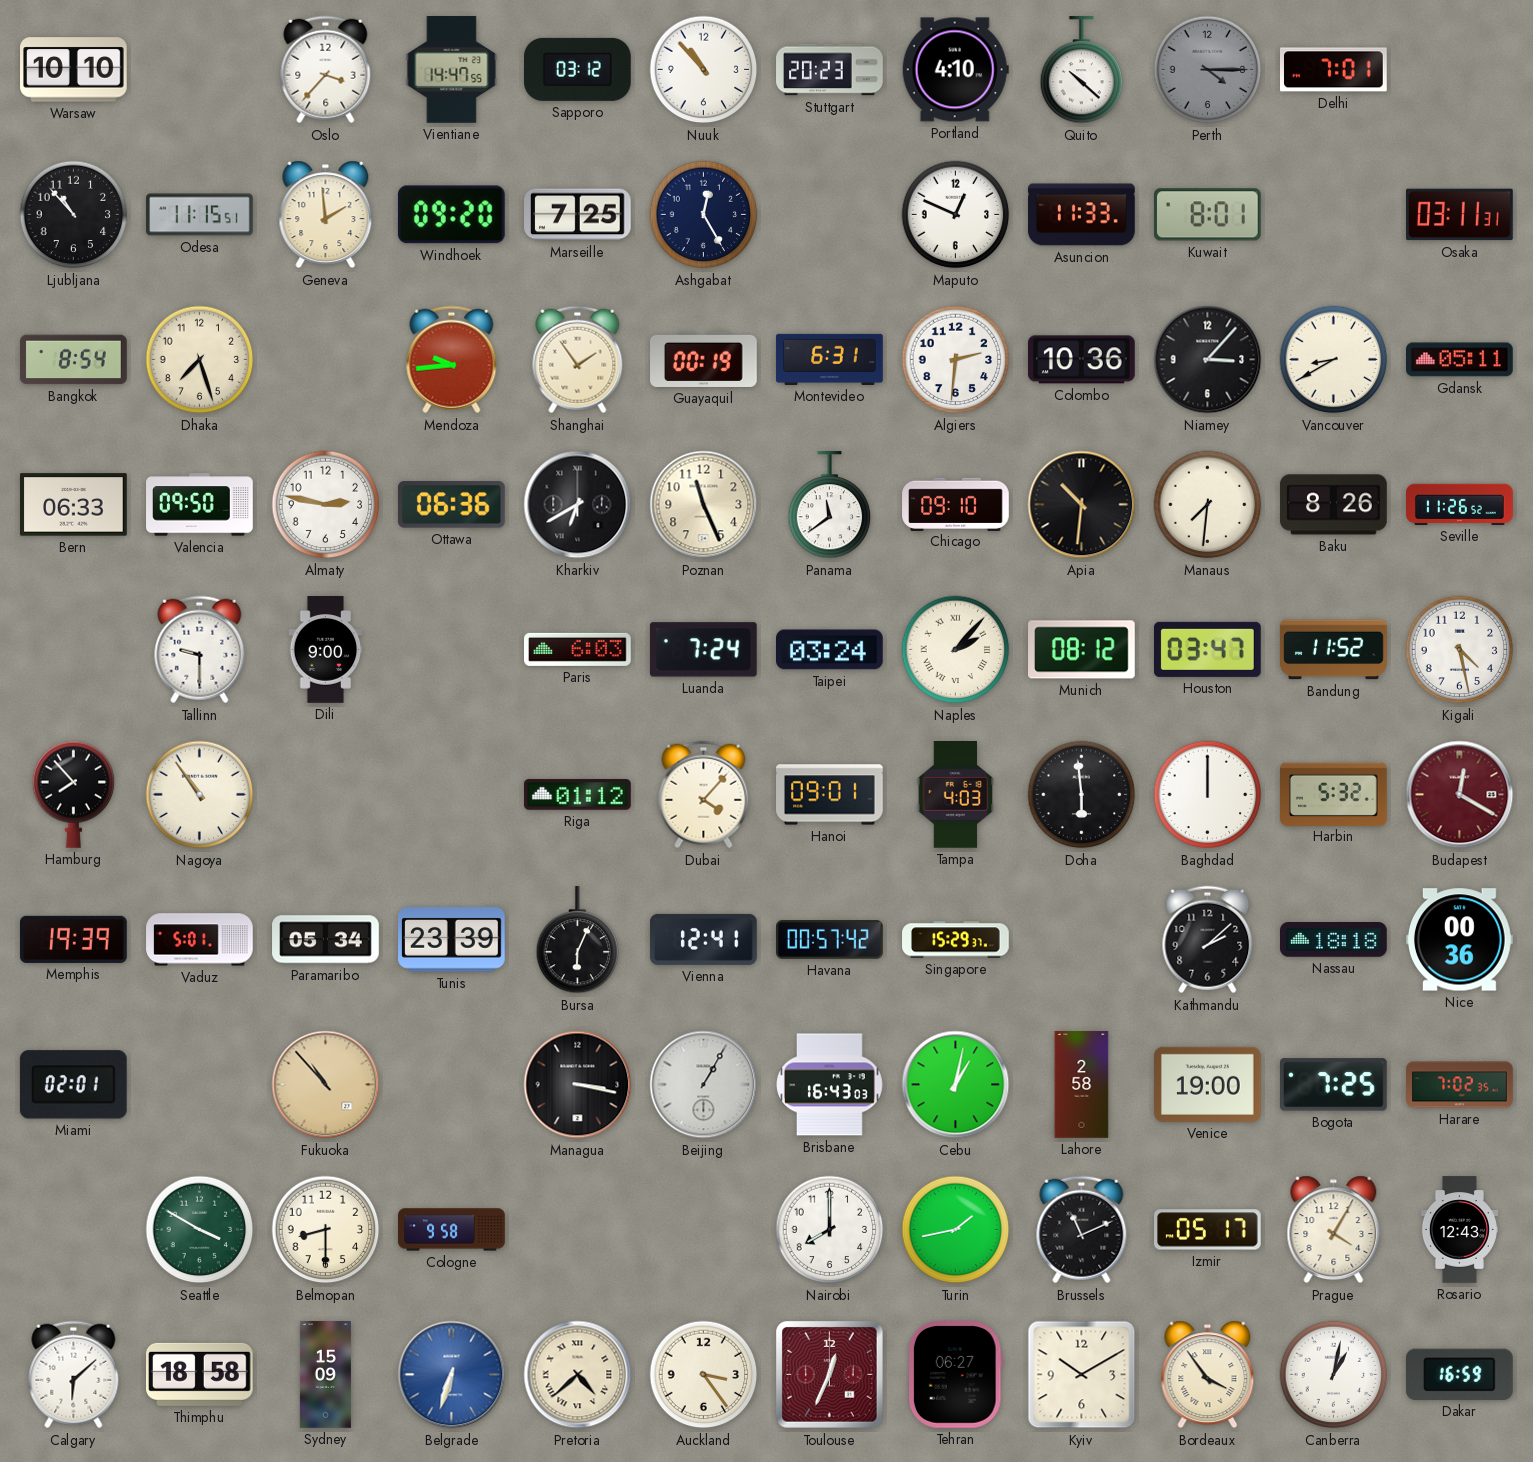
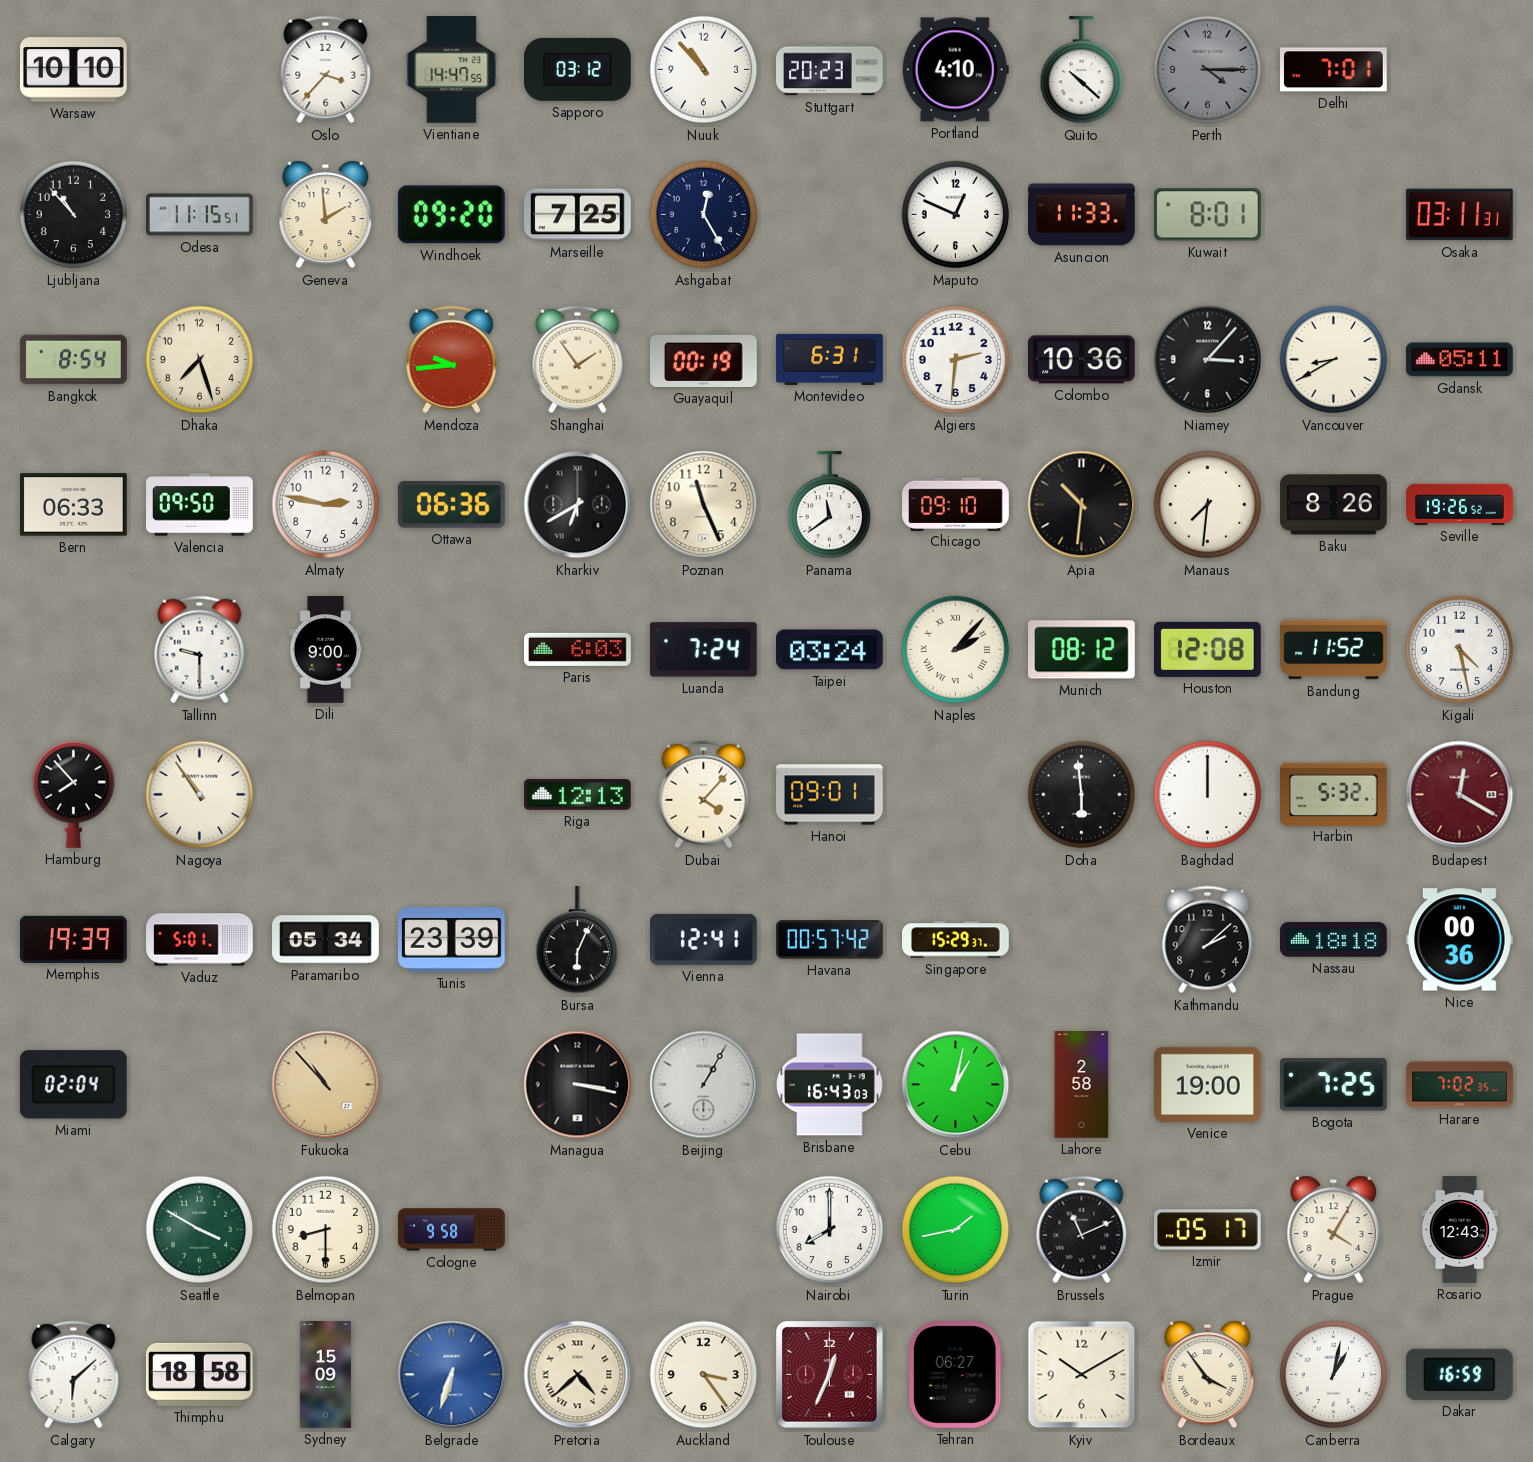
Seville: 11:26 -> 19:26
Houston: 03:47 -> 12:08
Riga: 01:12 -> 12:13
Tampa: 4:03 -> none
Miami: 02:01 -> 02:04
